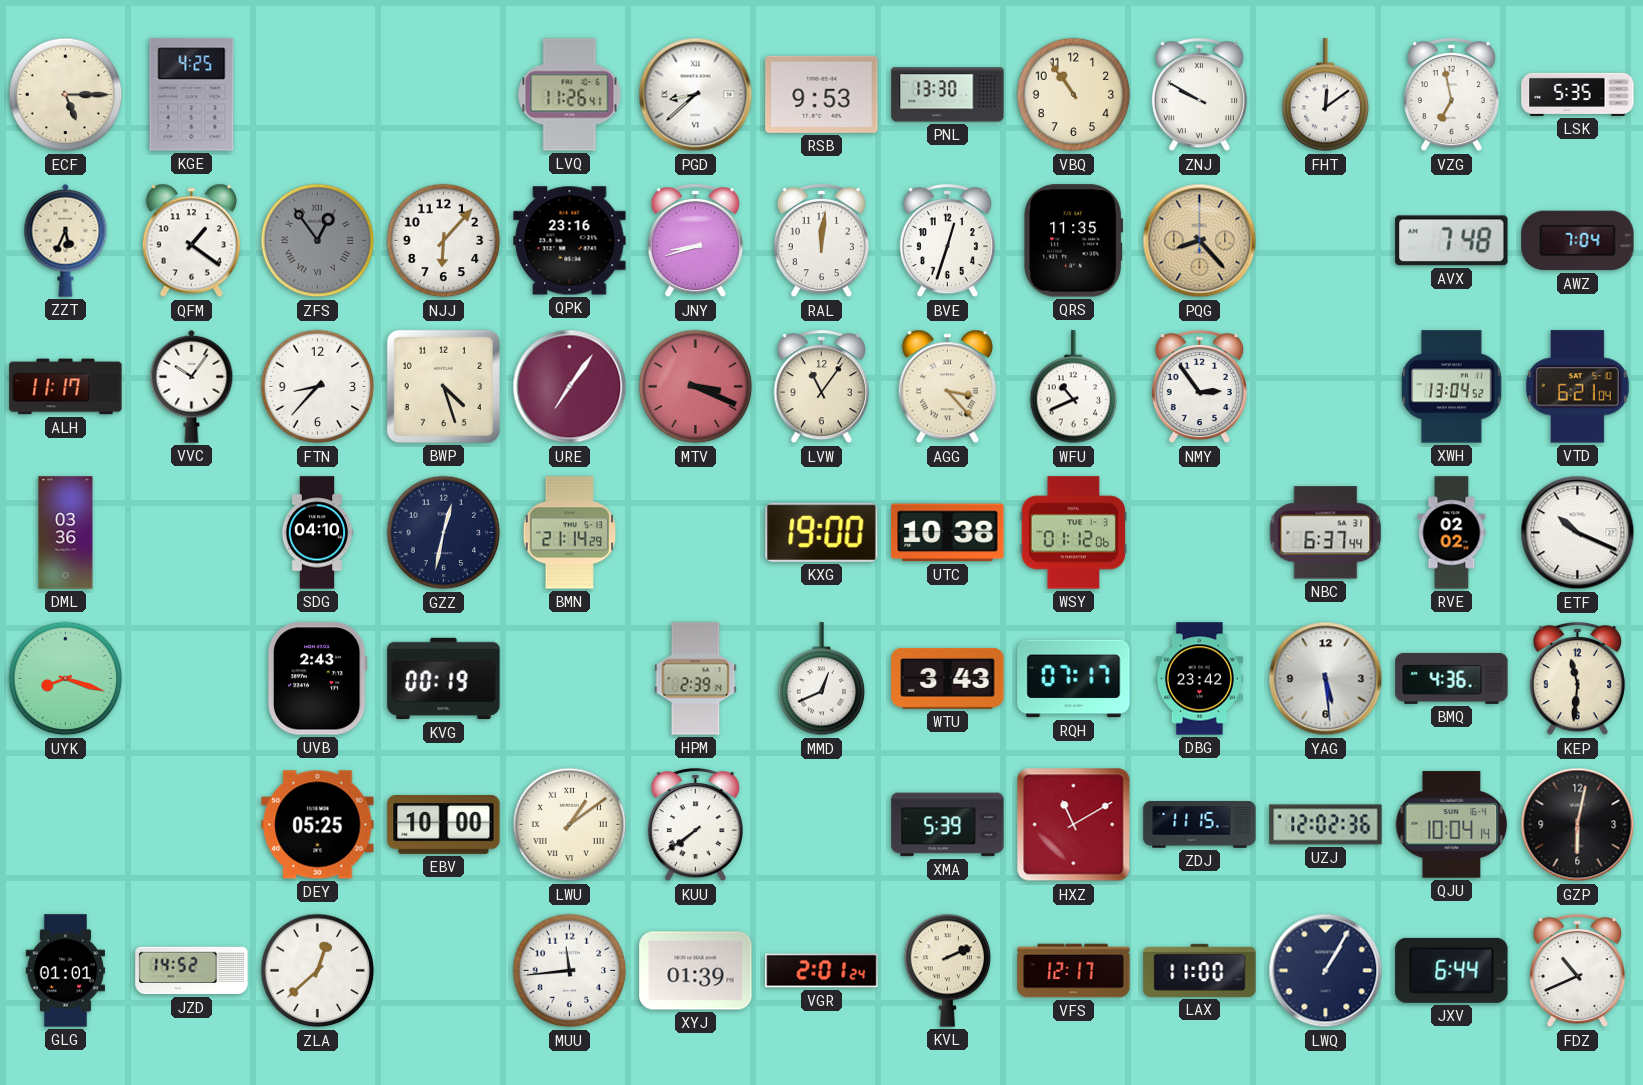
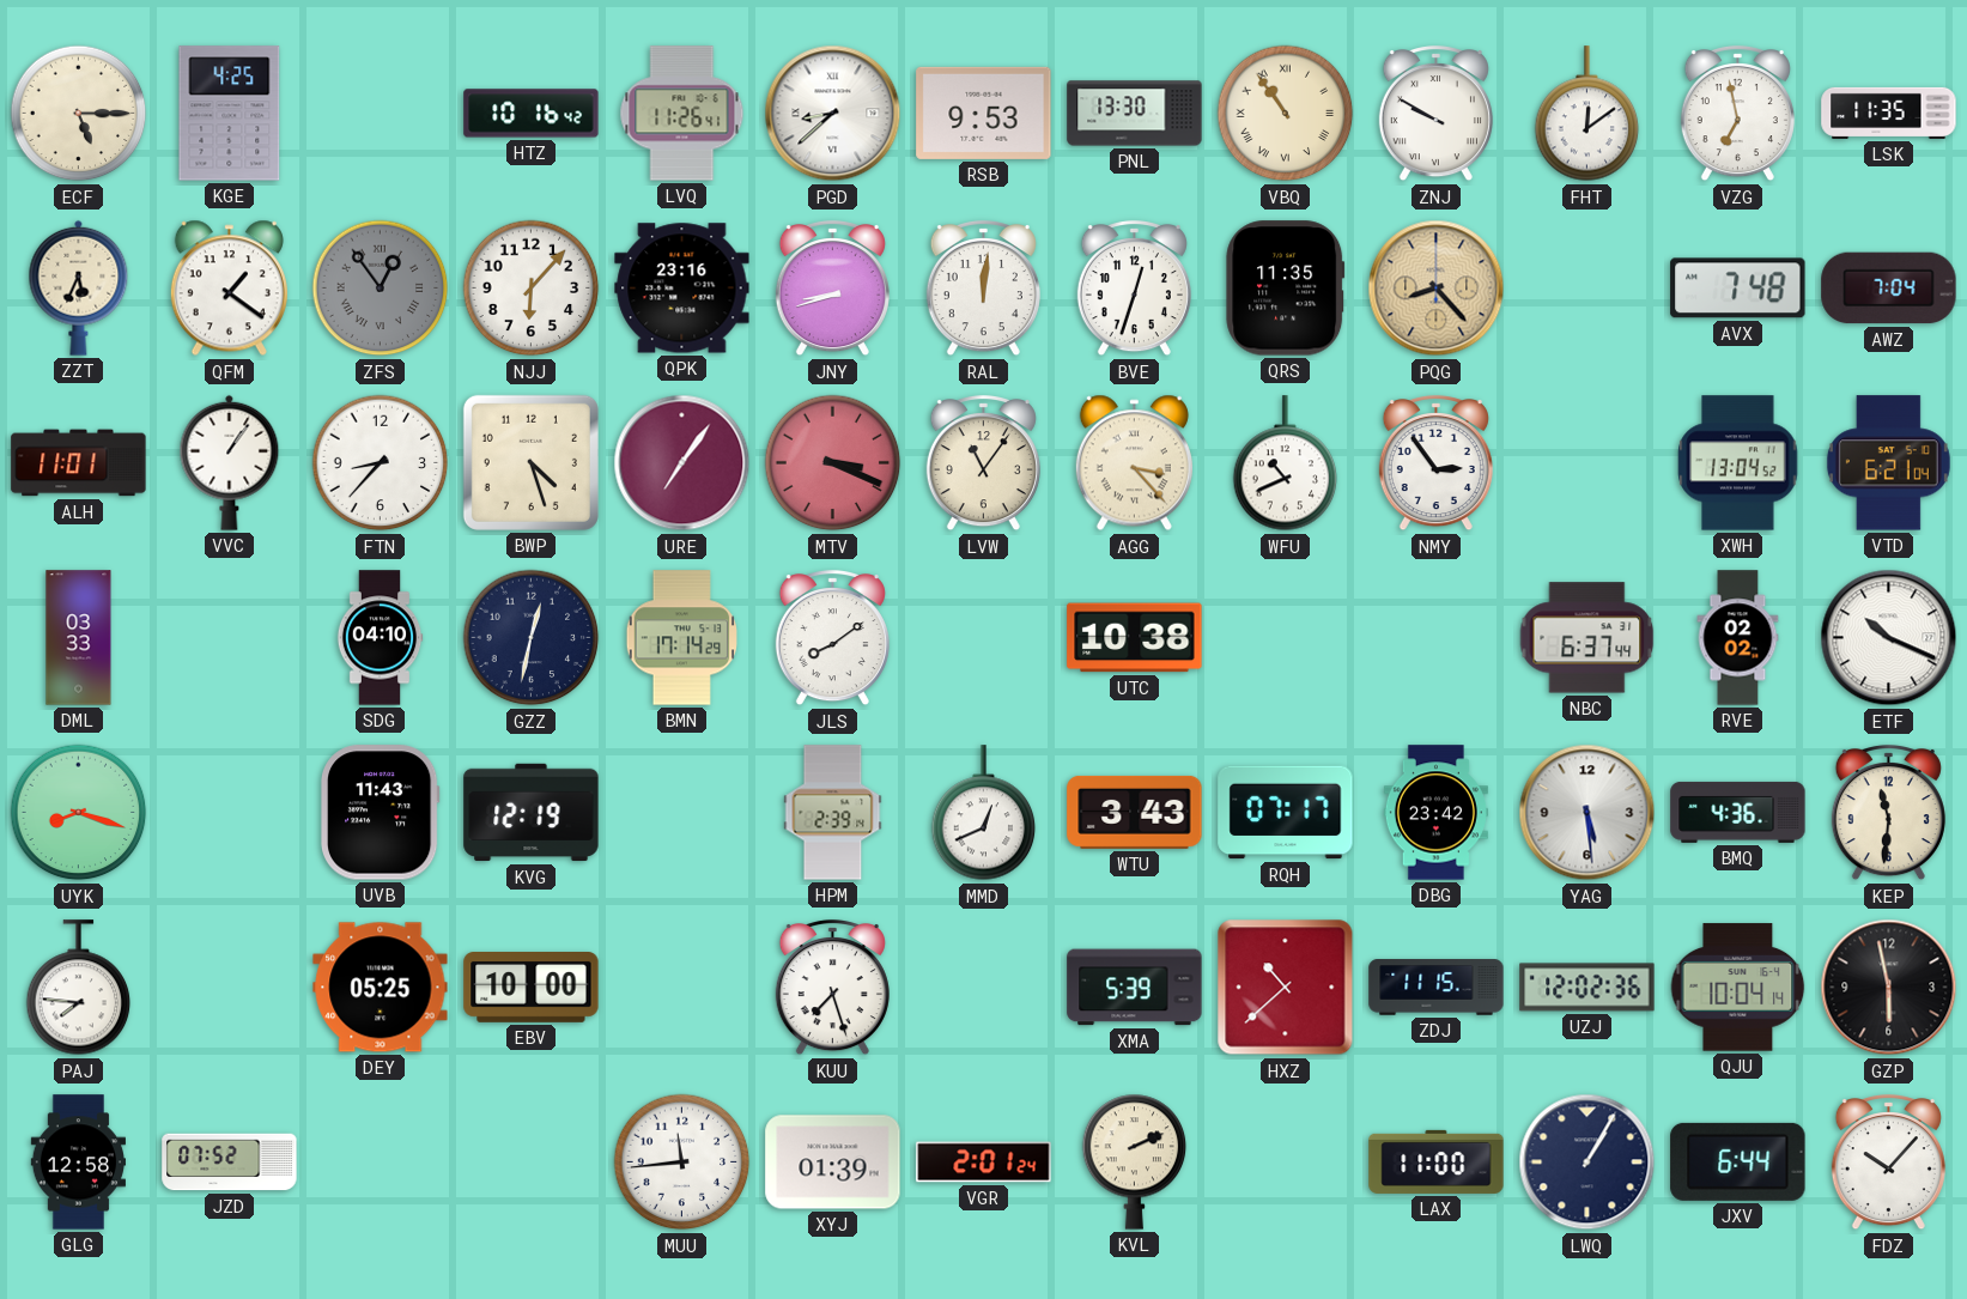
HTZ: none -> 10:16
VBQ numerals: Arabic -> Roman
LSK: 5:35 -> 11:35
ALH: 11:17 -> 11:01
VVC: 10:06 -> 1:06
DML: 03:36 -> 03:33
BMN: 21:14 -> 17:14
JLS: none -> 8:09
KXG: 19:00 -> none
WSY: 01:12 -> none
UVB: 2:43 -> 11:43
KVG: 00:19 -> 12:19
PAJ: none -> 7:46
LWU: 1:09 -> none
KUU: 7:39 -> 7:27
HXZ: 11:10 -> 10:38
GZP: 6:02 -> 5:58
GLG: 01:01 -> 12:58
JZD: 14:52 -> 07:52
ZLA: 12:38 -> none
VFS: 12:17 -> none
FDZ: 10:41 -> 10:07
